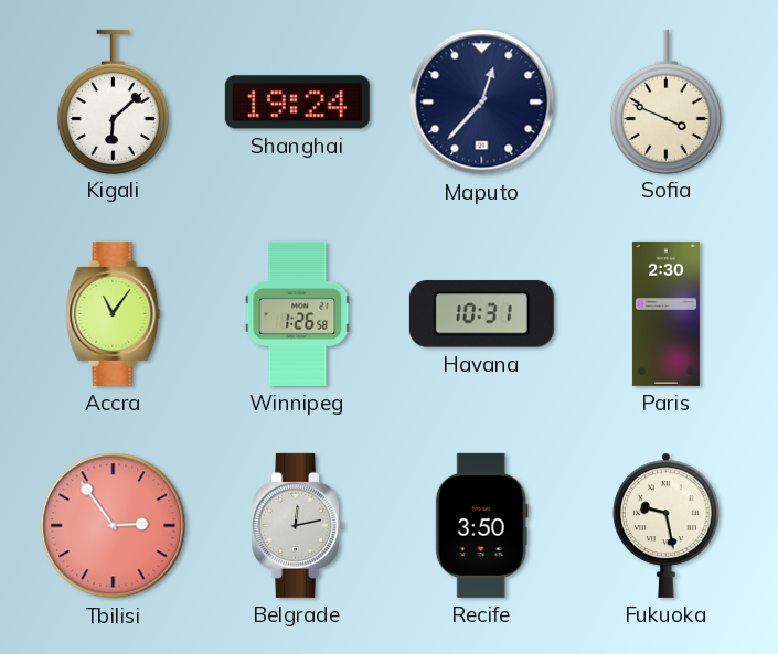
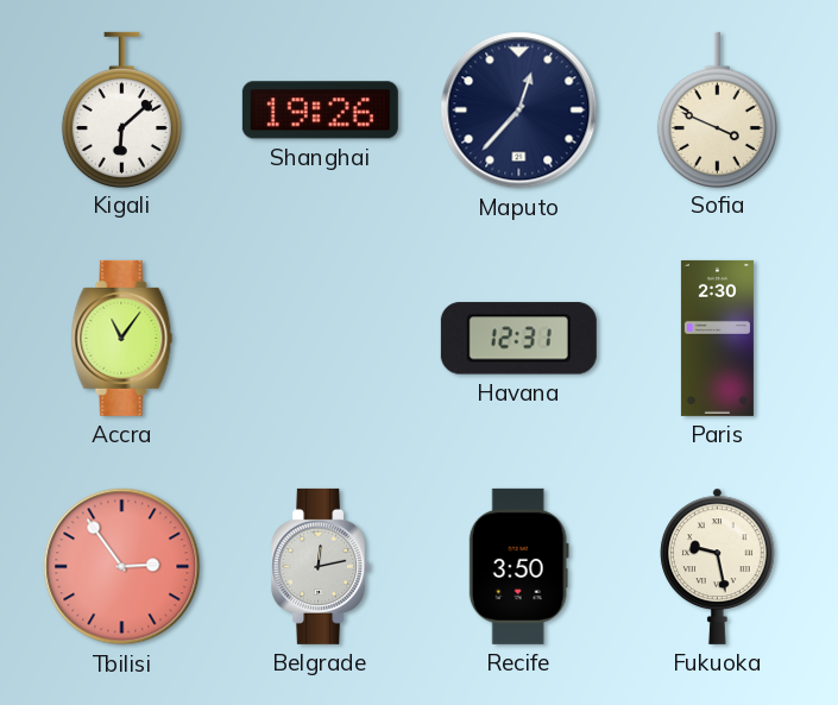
Shanghai: 19:24 -> 19:26
Winnipeg: 1:26 -> none
Havana: 10:31 -> 12:31
